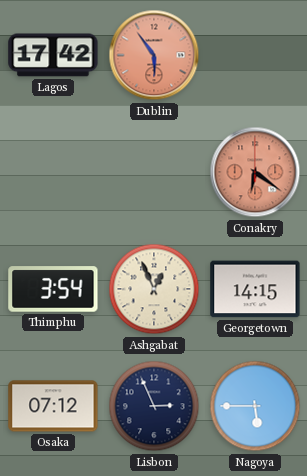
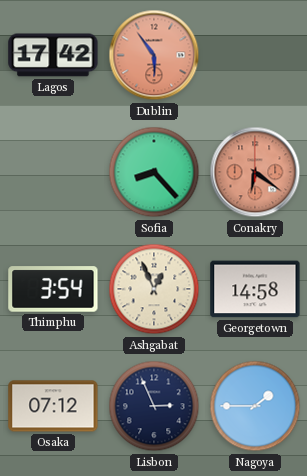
Sofia: none -> 8:23
Georgetown: 14:15 -> 14:58
Nagoya: 5:45 -> 1:45
